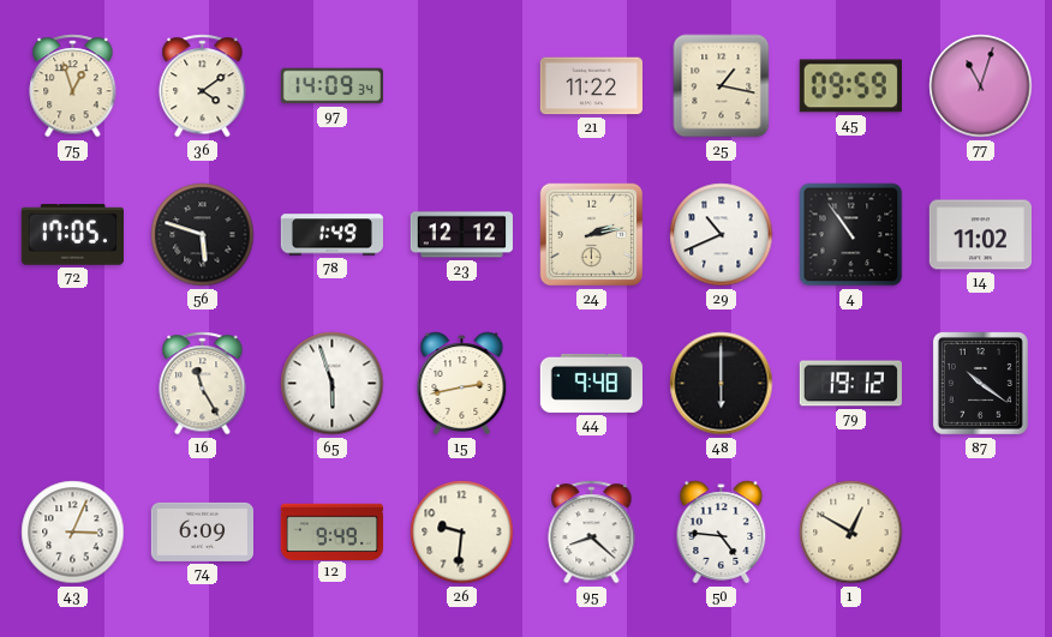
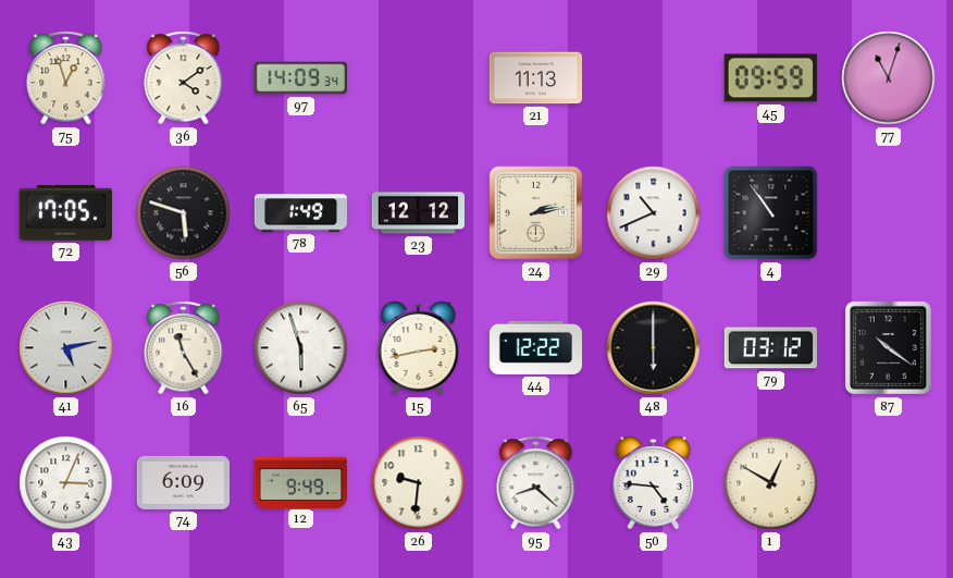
21: 11:22 -> 11:13
25: 1:17 -> none
14: 11:02 -> none
41: none -> 5:13
44: 9:48 -> 12:22
79: 19:12 -> 03:12
